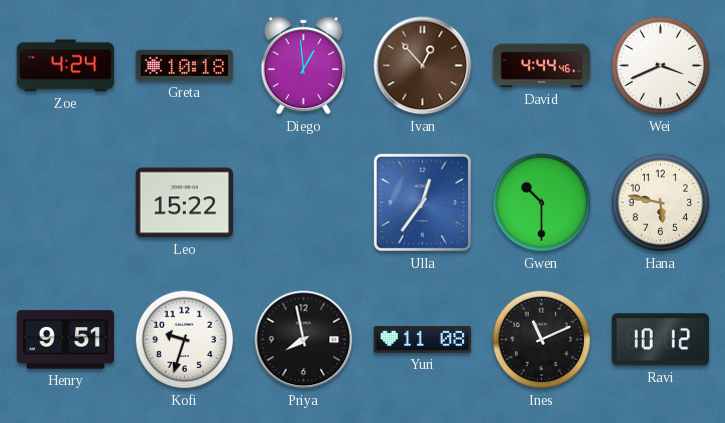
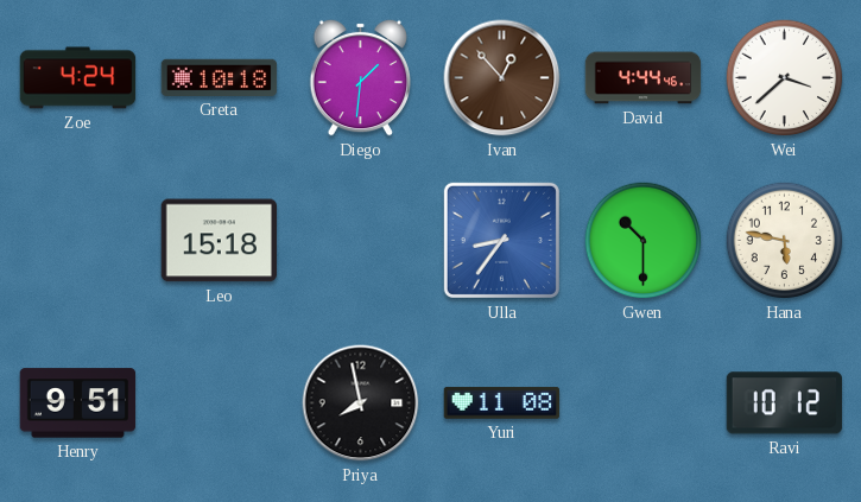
Diego: 12:59 -> 1:31
Wei: 3:41 -> 3:38
Leo: 15:22 -> 15:18
Ulla: 12:36 -> 8:36
Kofi: 9:33 -> none
Ines: 11:11 -> none
